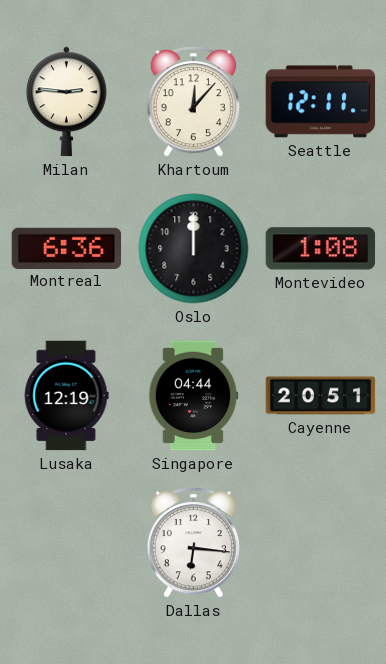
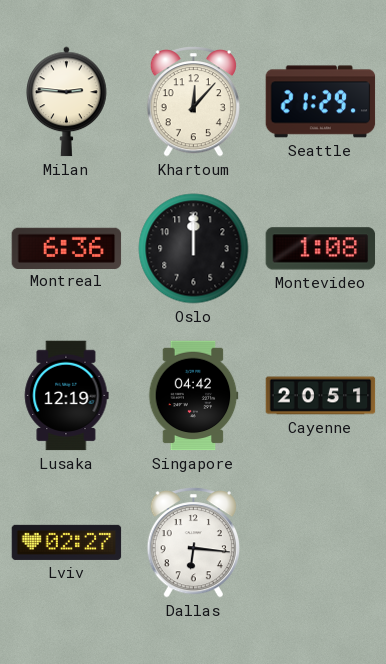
Seattle: 12:11 -> 21:29
Singapore: 04:44 -> 04:42
Lviv: none -> 02:27
